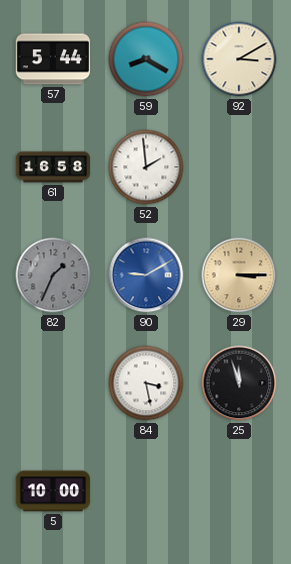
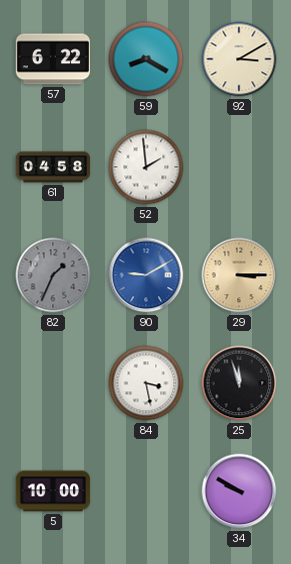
57: 5:44 -> 6:22
61: 16:58 -> 04:58
34: none -> 9:50
